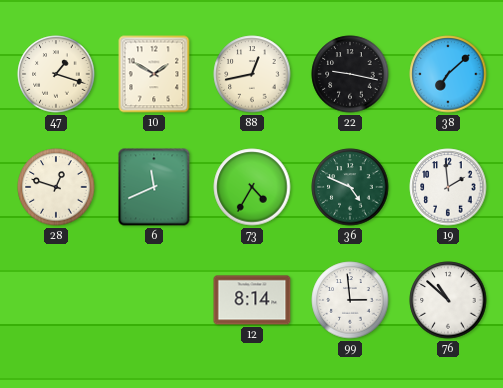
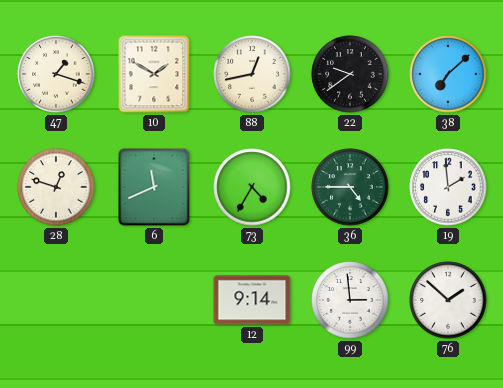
22: 9:17 -> 9:39
36: 4:49 -> 4:45
12: 8:14 -> 9:14
76: 10:52 -> 1:52
